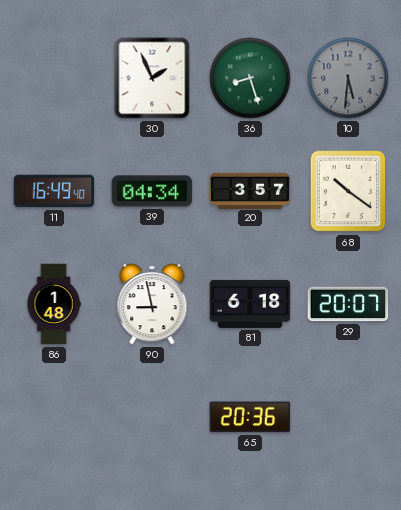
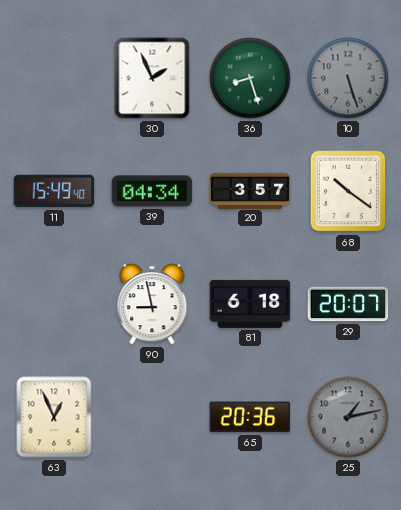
10: 5:31 -> 5:27
11: 16:49 -> 15:49
86: 1:48 -> none
63: none -> 12:56
25: none -> 1:13
